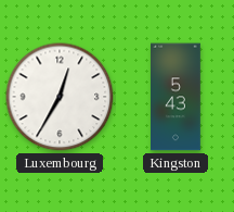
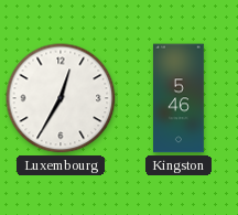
Kingston: 5:43 -> 5:46
